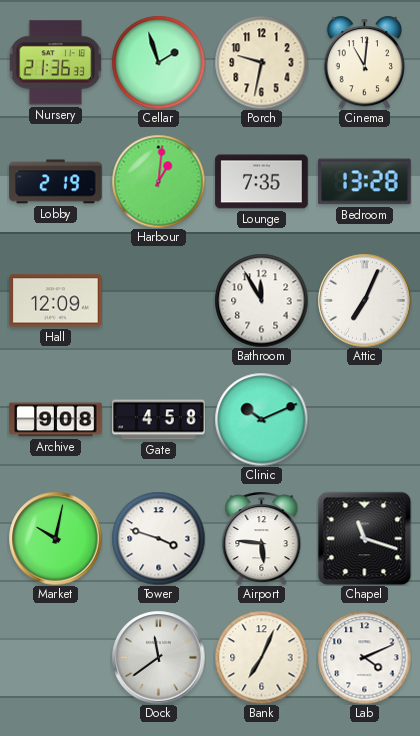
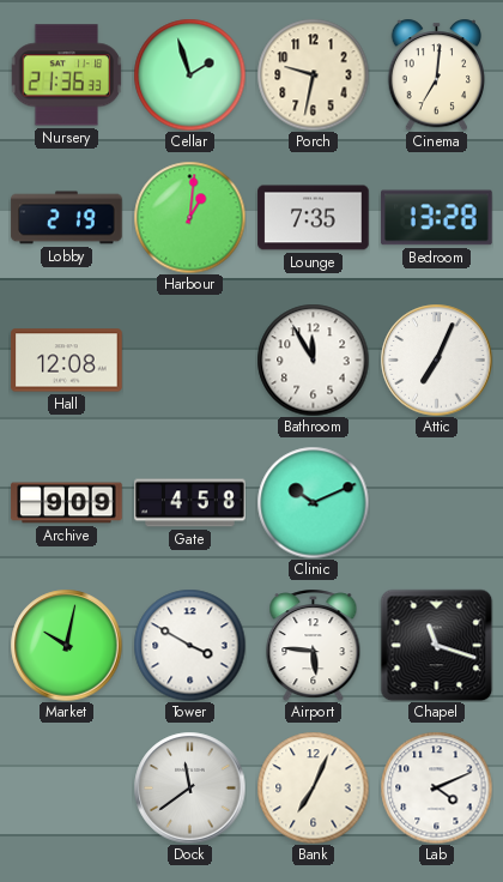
Cinema: 11:01 -> 7:01
Hall: 12:09 -> 12:08
Archive: 9:08 -> 9:09
Tower: 3:48 -> 3:50
